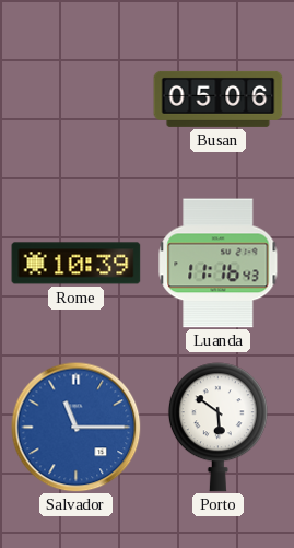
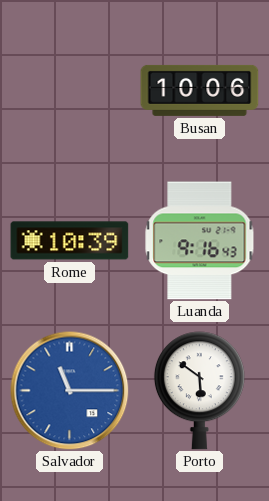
Busan: 05:06 -> 10:06
Luanda: 11:16 -> 9:16
